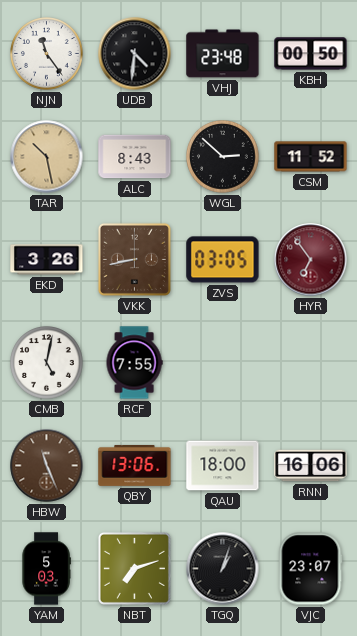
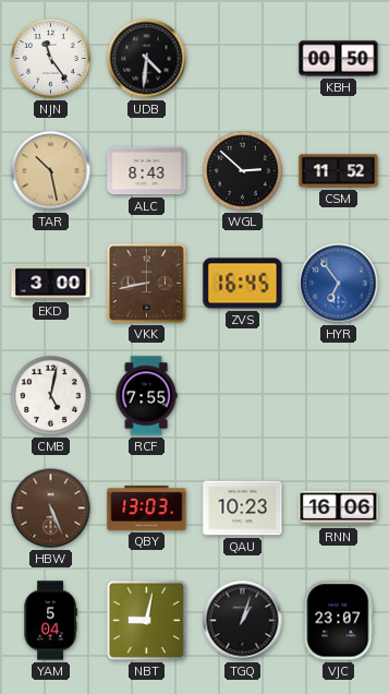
VHJ: 23:48 -> none
EKD: 3:26 -> 3:00
ZVS: 03:05 -> 16:45
HYR dial: burgundy -> blue
HBW: 11:26 -> 5:26
QBY: 13:06 -> 13:03
QAU: 18:00 -> 10:23
YAM: 5:03 -> 5:04
NBT: 7:12 -> 9:02
